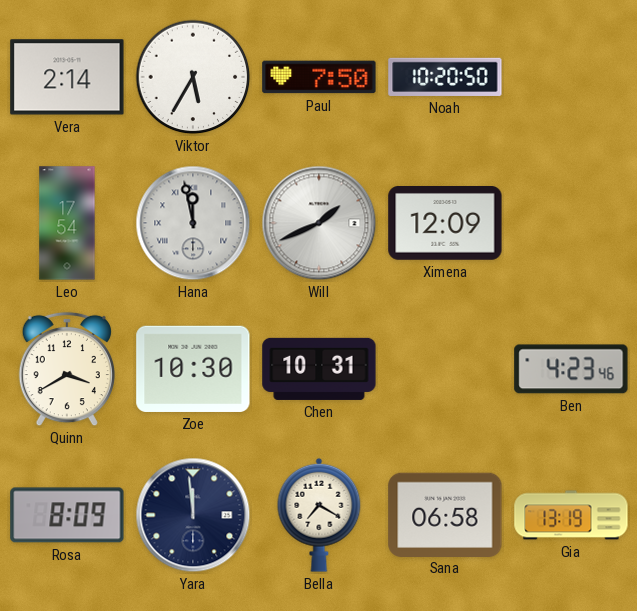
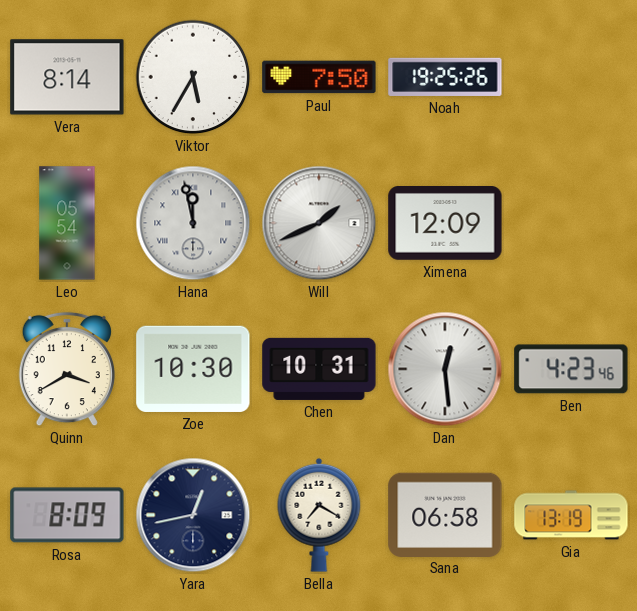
Vera: 2:14 -> 8:14
Noah: 10:20 -> 19:25
Leo: 17:54 -> 05:54
Dan: none -> 12:29
Yara: 11:59 -> 12:43
